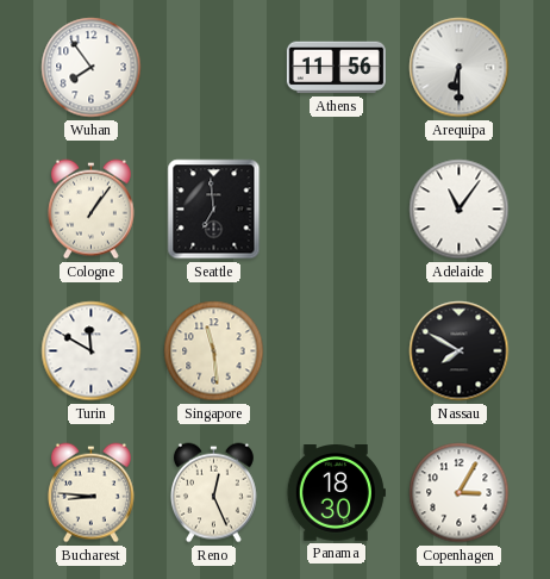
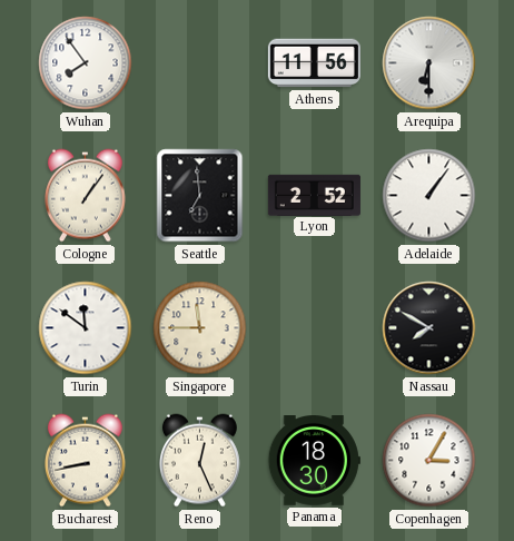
Lyon: none -> 2:52
Adelaide: 11:06 -> 1:06
Turin: 11:50 -> 11:51
Singapore: 11:29 -> 11:45
Bucharest: 8:46 -> 8:43
